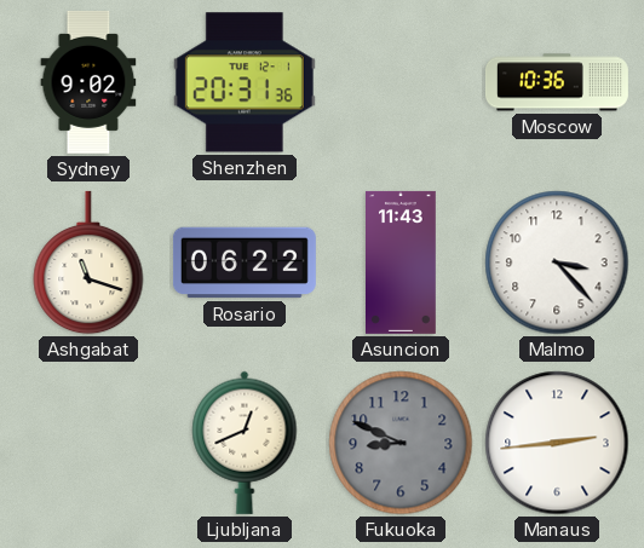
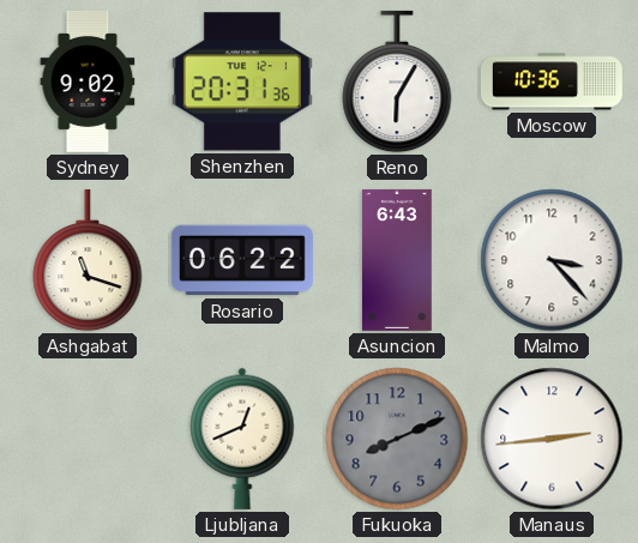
Reno: none -> 6:05
Asuncion: 11:43 -> 6:43
Fukuoka: 8:49 -> 8:11
